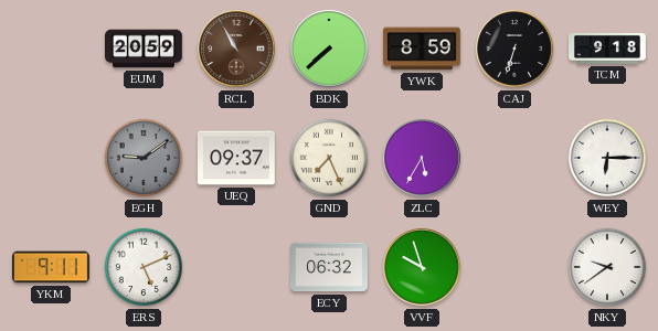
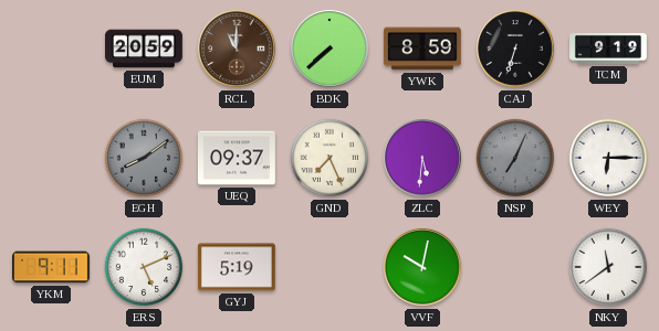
RCL: 10:55 -> 11:00
TCM: 9:18 -> 9:19
EGH: 9:09 -> 8:09
ZLC: 5:35 -> 5:31
NSP: none -> 7:04
GYJ: none -> 5:19
ECY: 06:32 -> none
VVF: 9:57 -> 10:02
NKY: 9:39 -> 11:39
